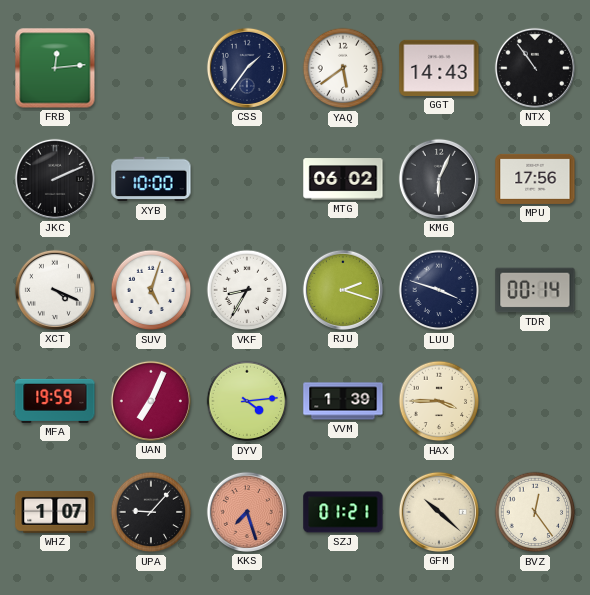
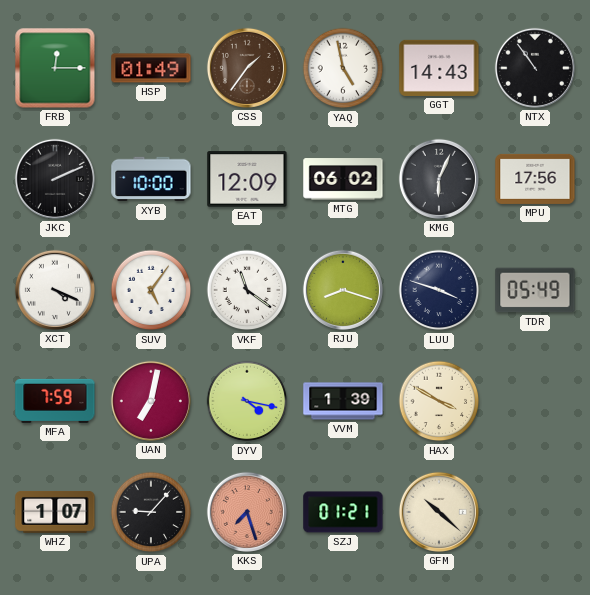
FRB: 12:14 -> 12:15
HSP: none -> 01:49
CSS dial: navy -> brown
YAQ: 5:39 -> 4:58
EAT: none -> 12:09
SUV: 5:03 -> 5:06
VKF: 8:35 -> 11:21
RJU: 2:18 -> 8:18
TDR: 00:14 -> 05:49
MFA: 19:59 -> 7:59
UAN: 7:04 -> 7:02
DYV: 4:14 -> 4:17
HAX: 3:45 -> 3:50
BVZ: 12:24 -> none
